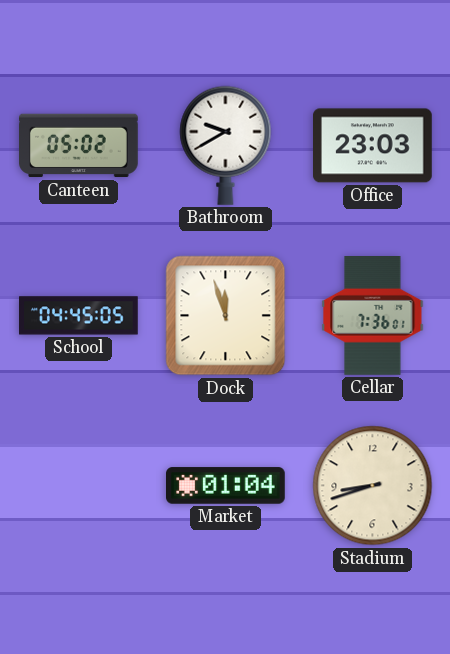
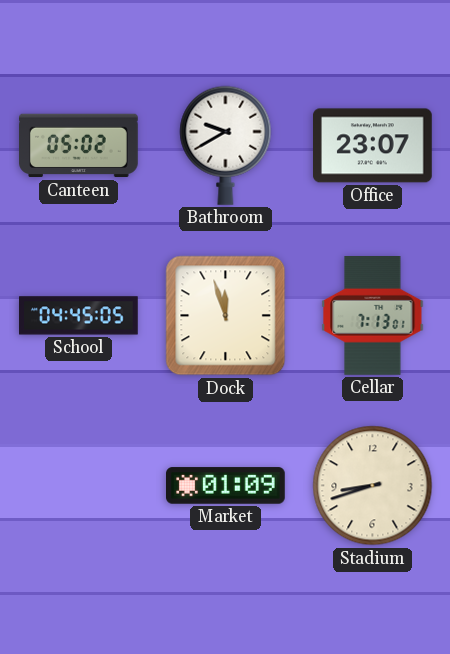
Office: 23:03 -> 23:07
Cellar: 7:36 -> 7:13
Market: 01:04 -> 01:09
